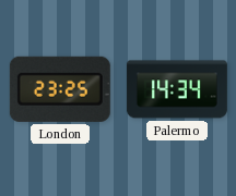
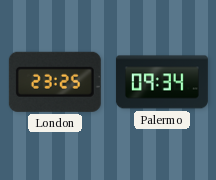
Palermo: 14:34 -> 09:34
